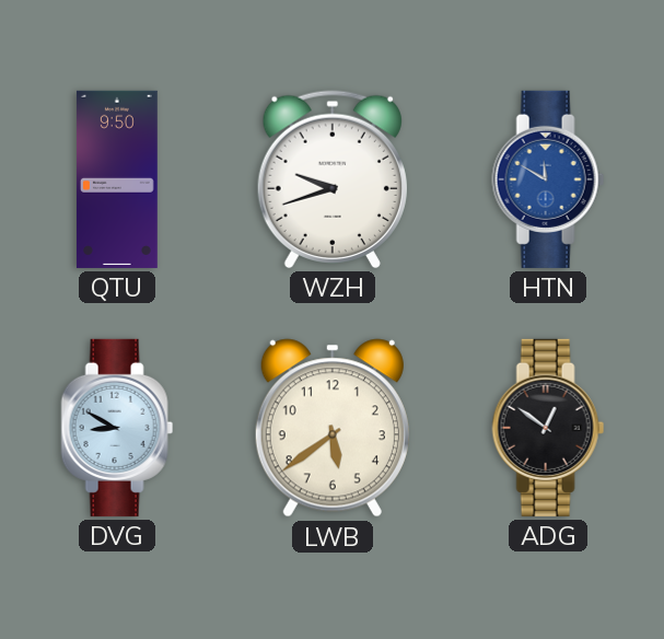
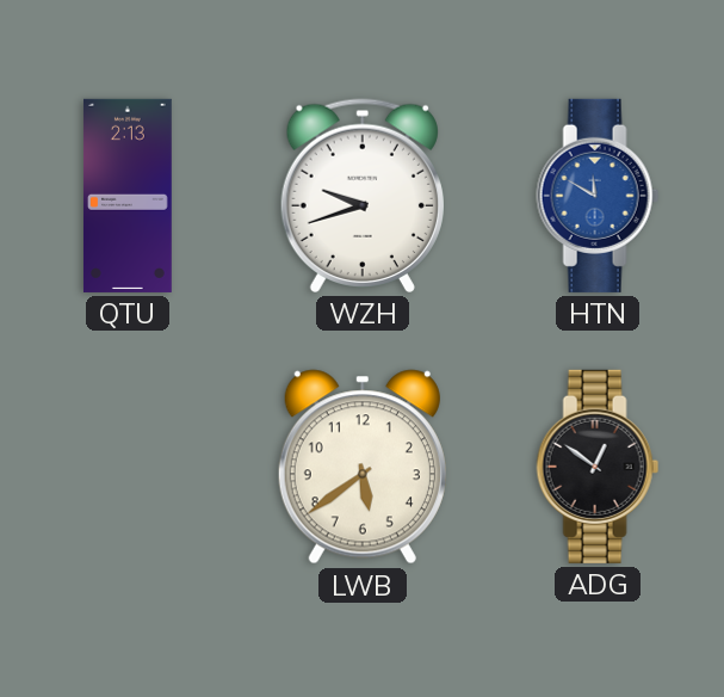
QTU: 9:50 -> 2:13
DVG: 8:50 -> none
